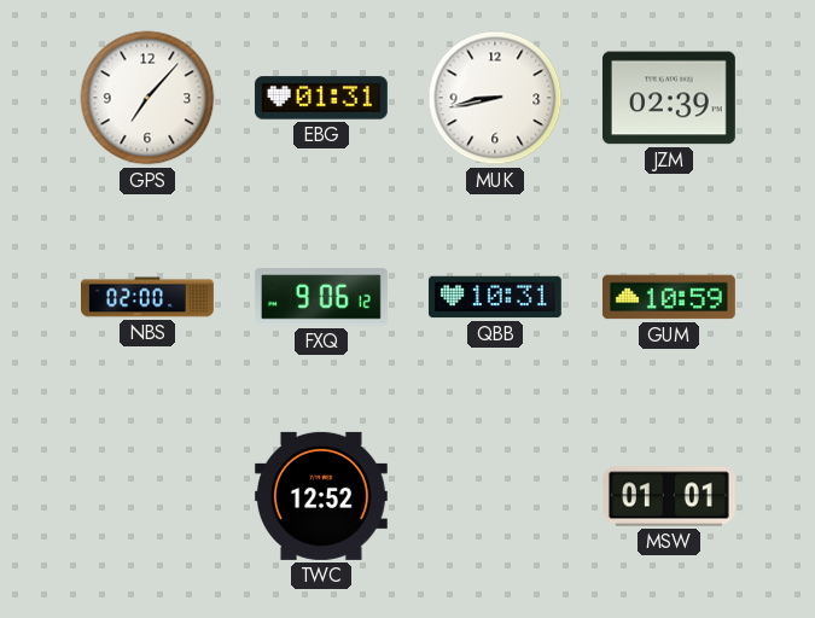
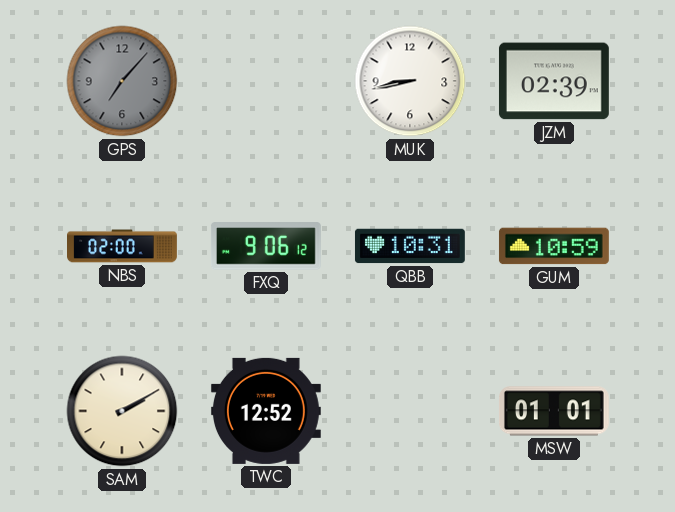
GPS dial: white -> grey
EBG: 01:31 -> none
SAM: none -> 2:10
